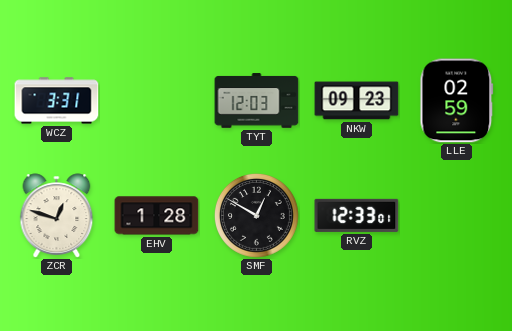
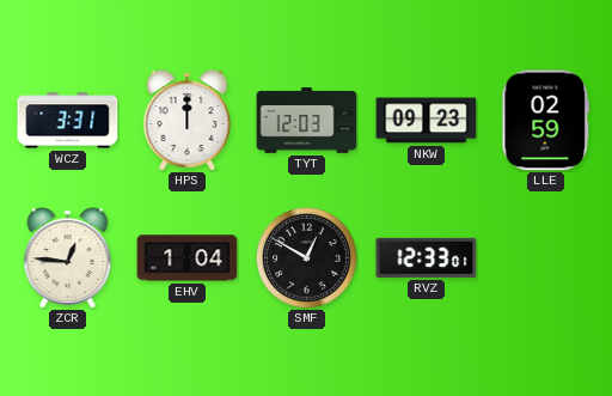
HPS: none -> 12:00
ZCR: 12:48 -> 12:46
EHV: 1:28 -> 1:04
